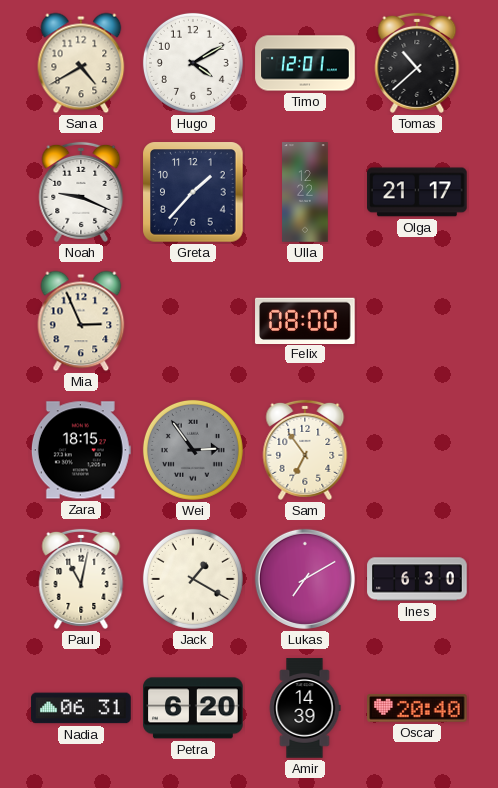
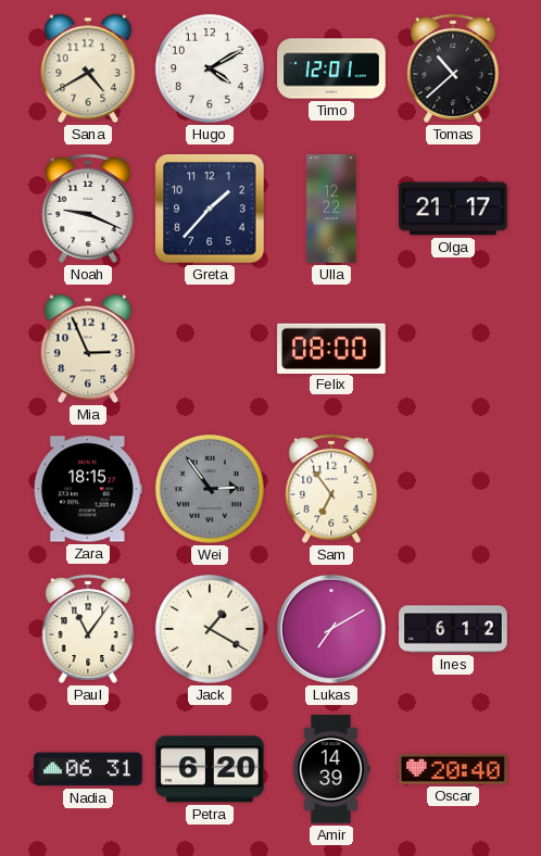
Paul: 11:02 -> 11:06
Ines: 6:30 -> 6:12
